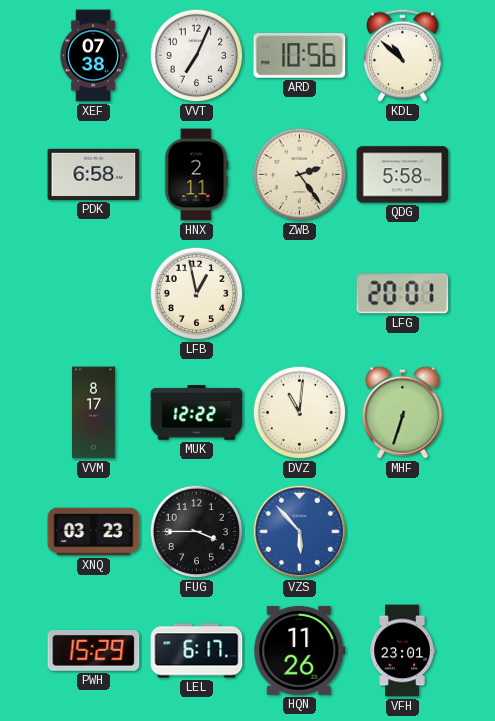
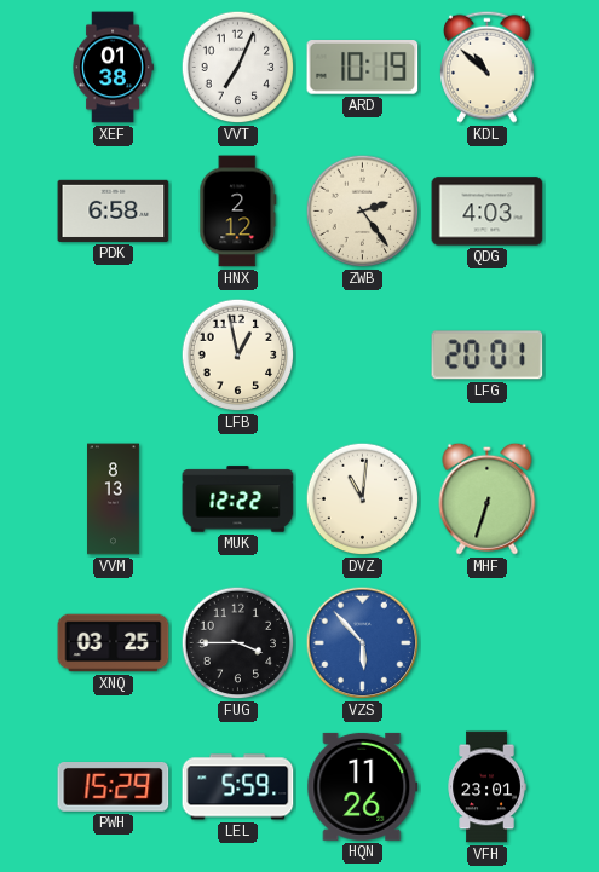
XEF: 07:38 -> 01:38
ARD: 10:56 -> 10:19
HNX: 2:11 -> 2:12
QDG: 5:58 -> 4:03
VVM: 8:17 -> 8:13
XNQ: 03:23 -> 03:25
LEL: 6:17 -> 5:59
